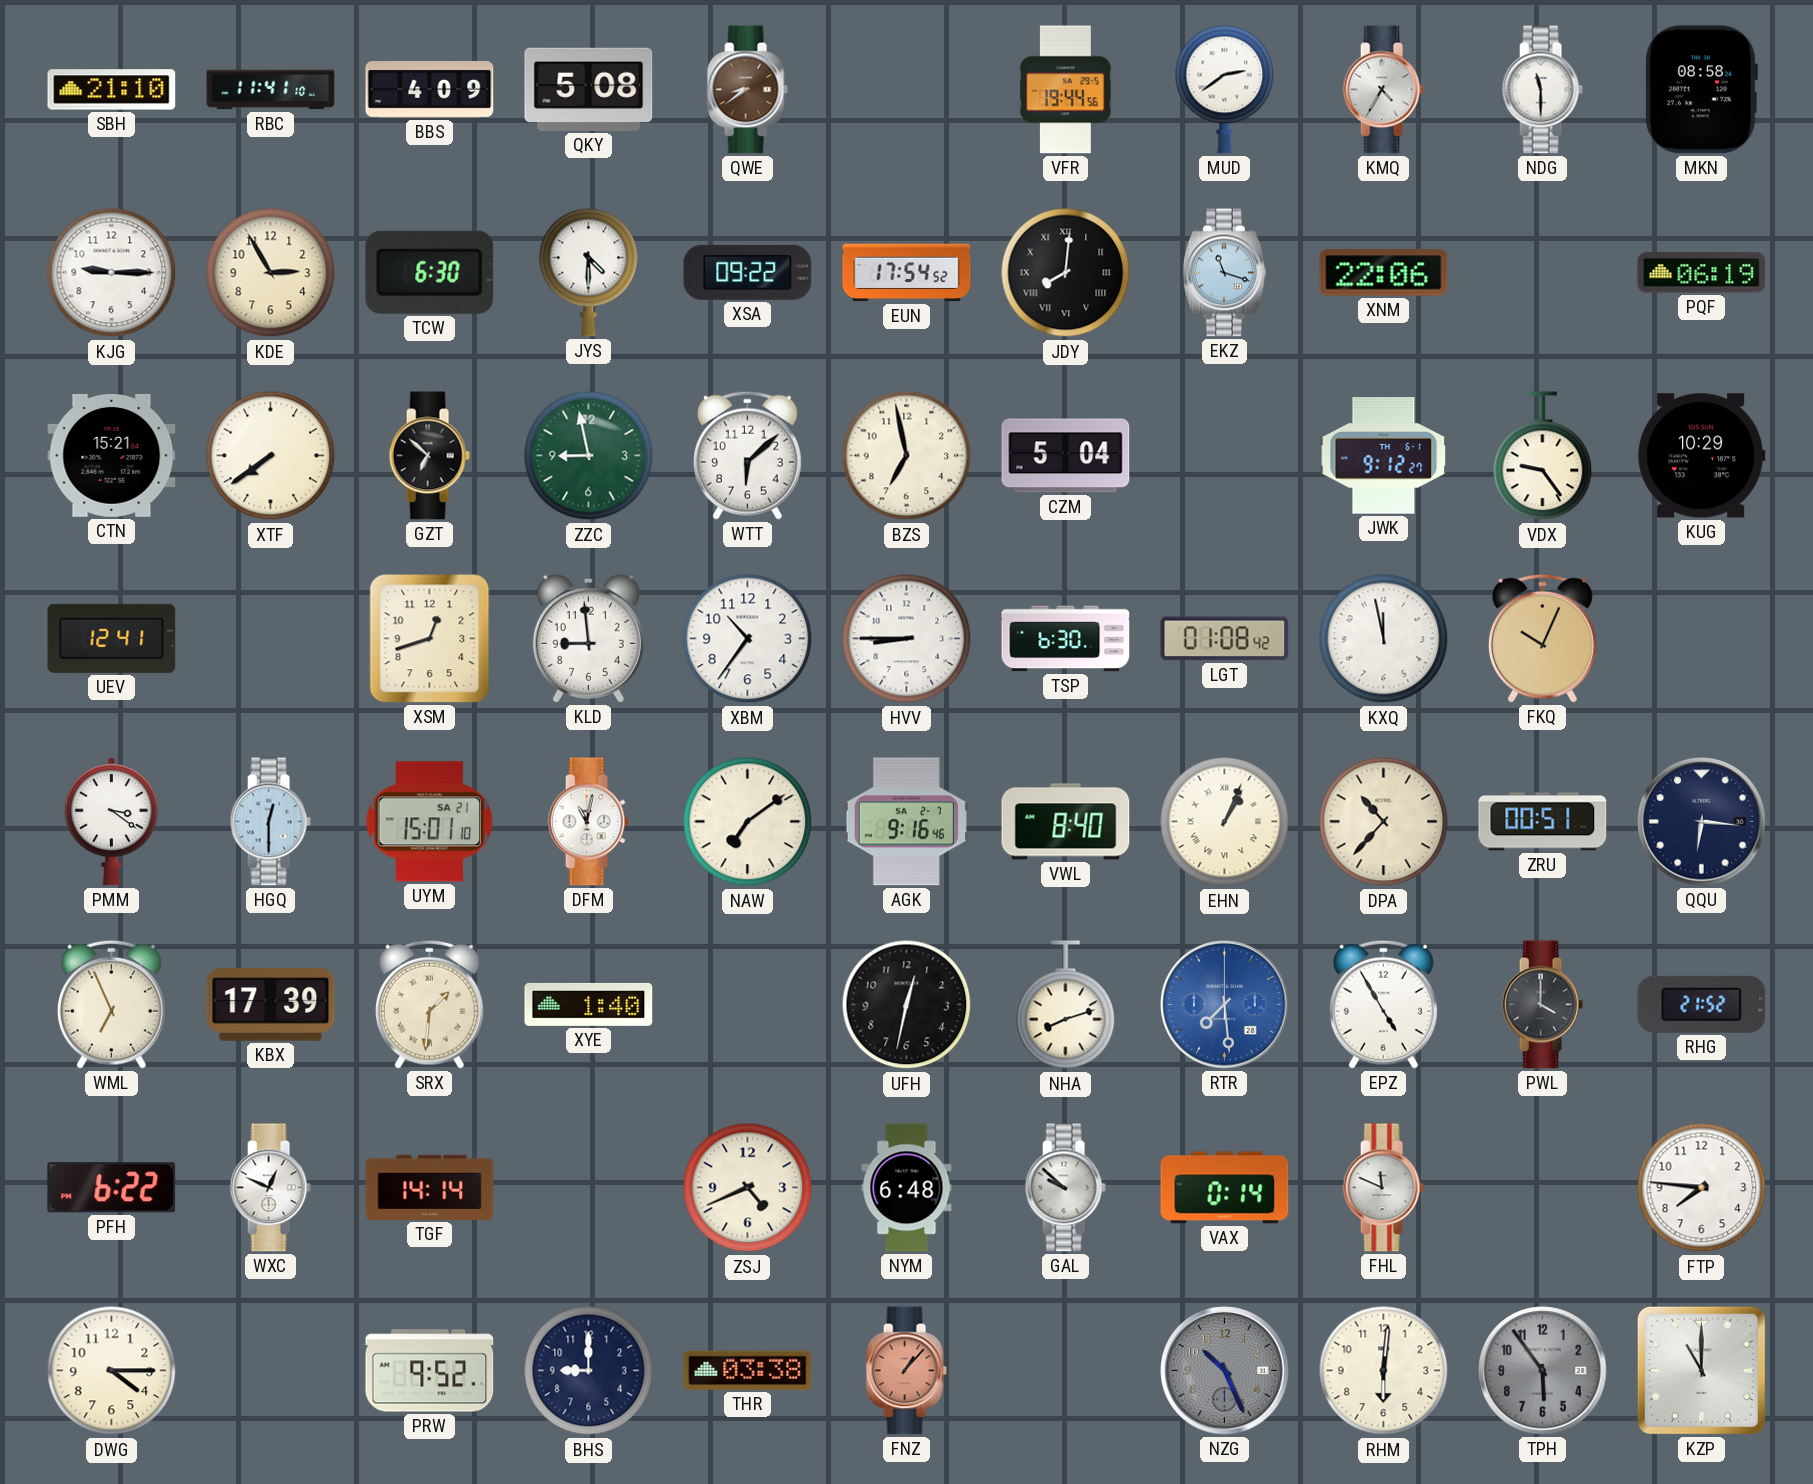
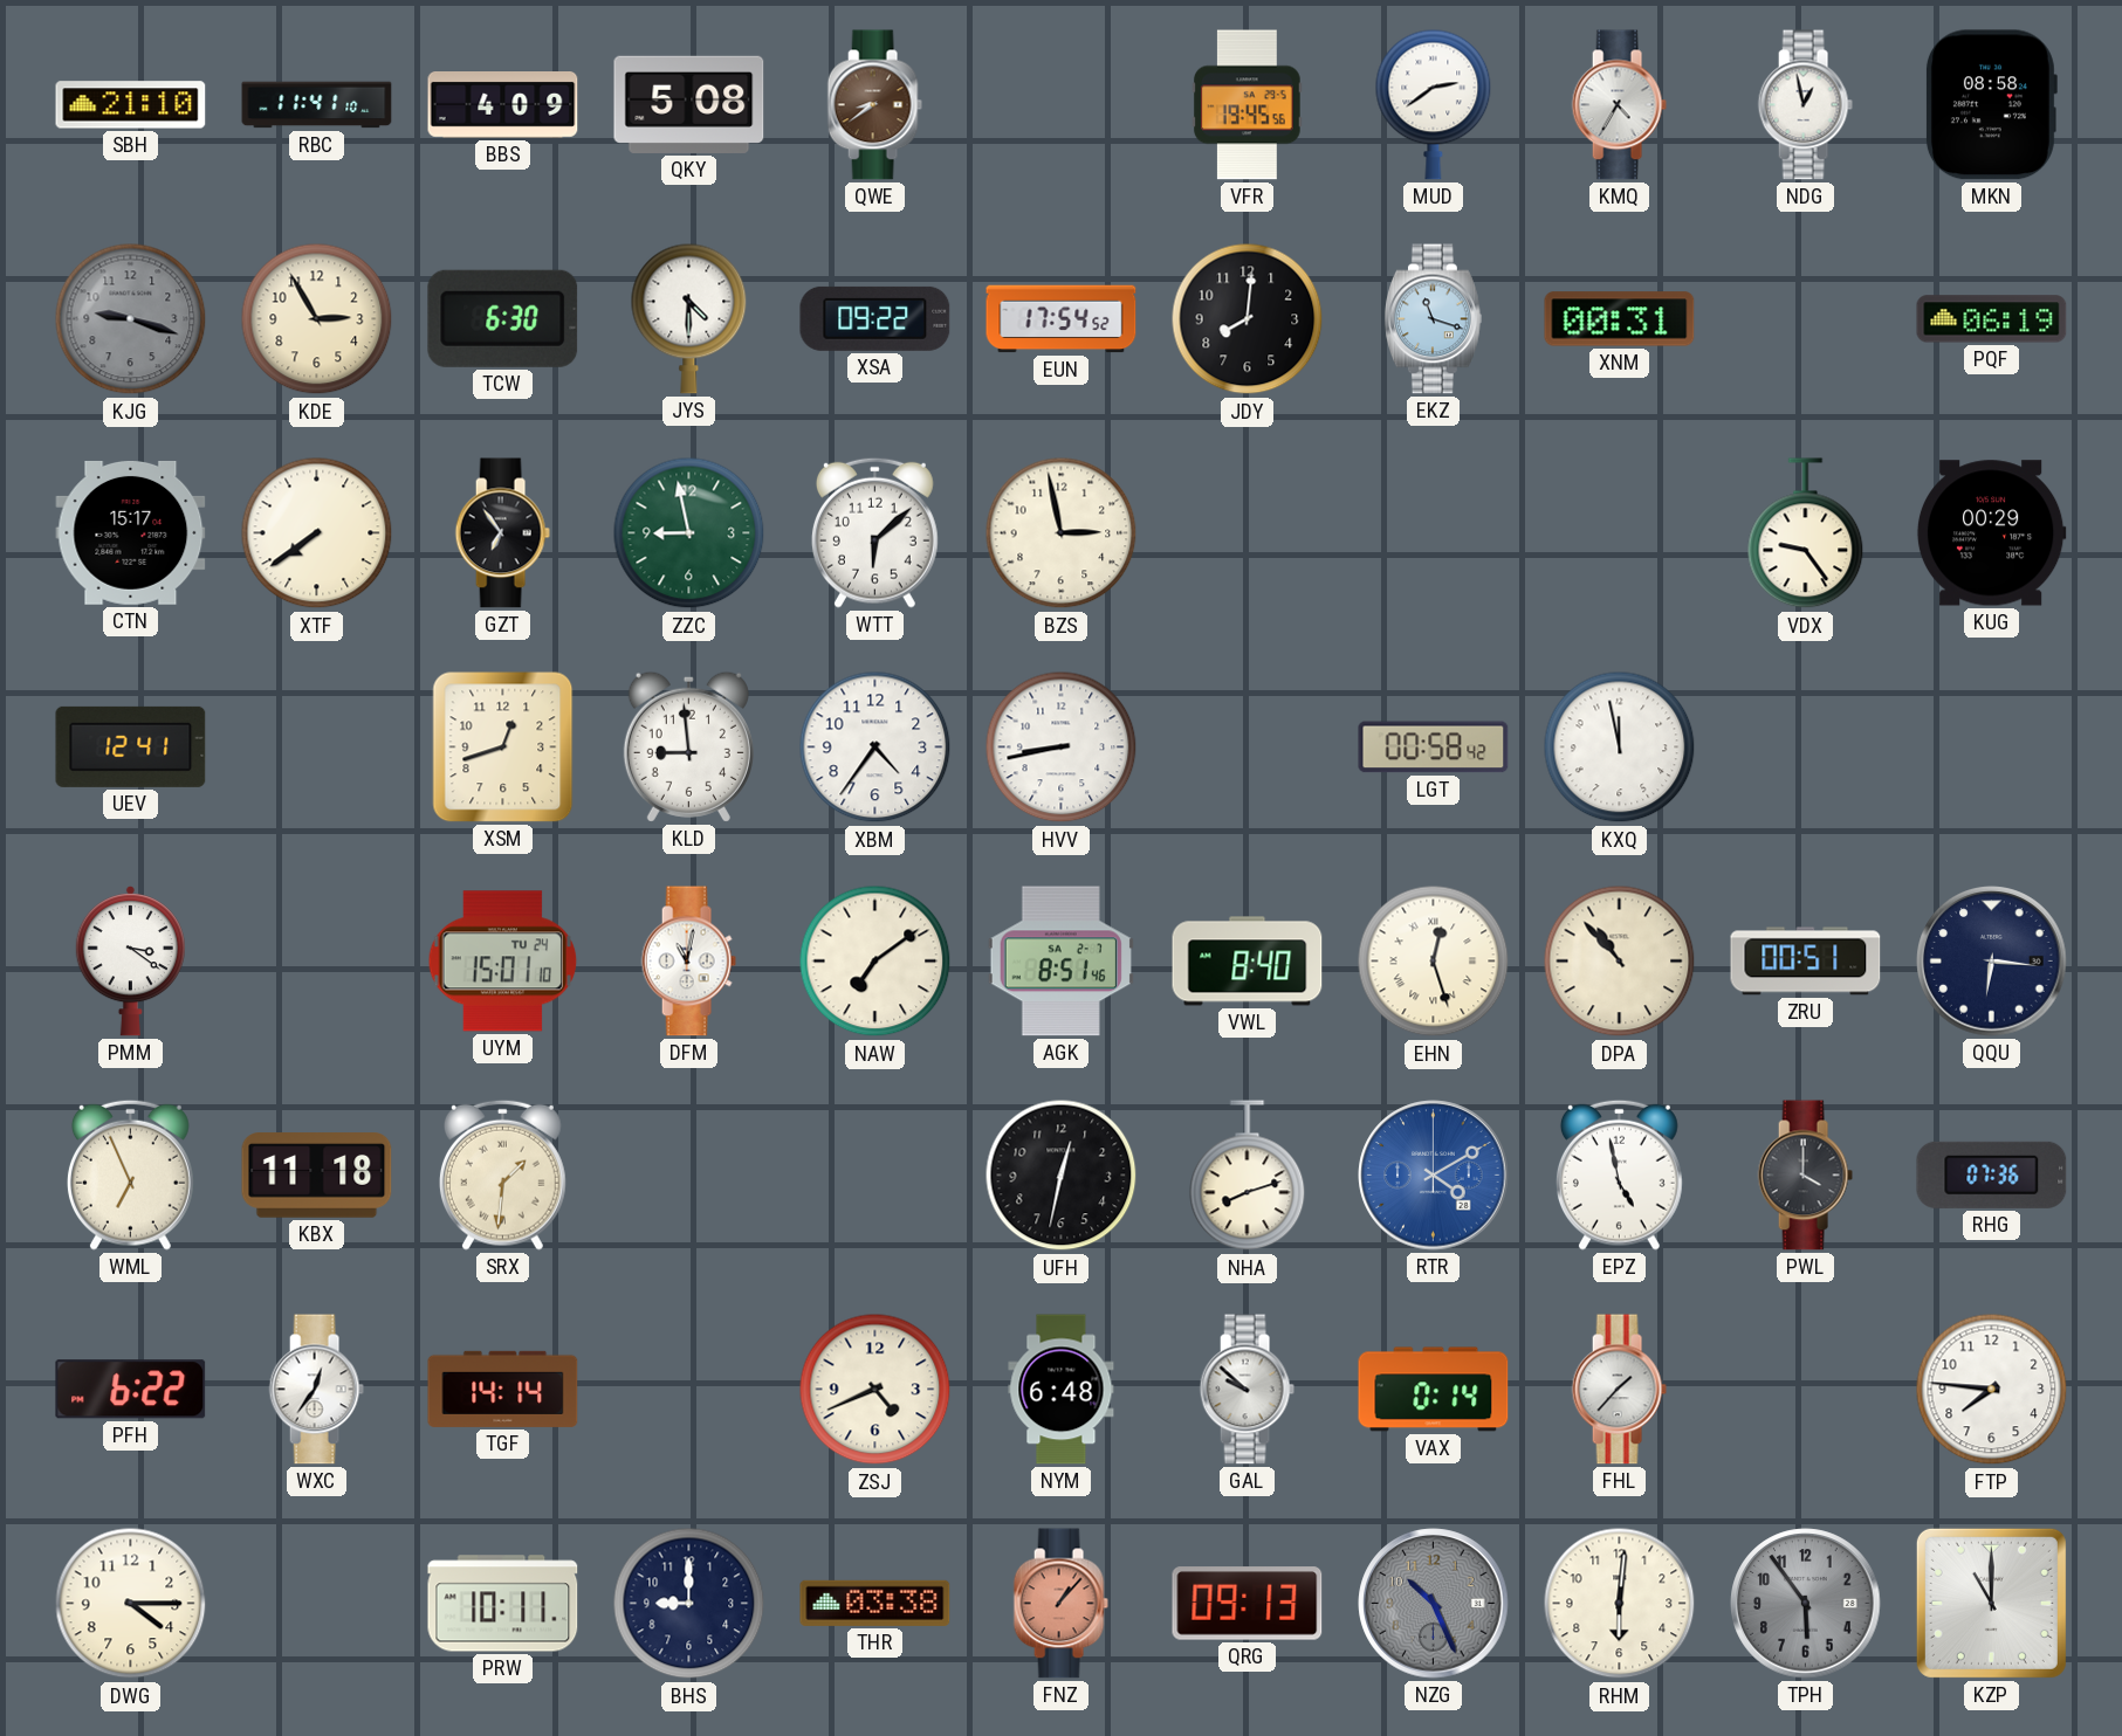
VFR: 19:44 -> 19:45
NDG: 11:30 -> 12:58
KJG: 9:15 -> 9:18
KJG dial: white -> grey
JDY numerals: Roman -> Arabic
XNM: 22:06 -> 00:31
CTN: 15:21 -> 15:17
GZT: 6:52 -> 6:54
BZS: 6:58 -> 2:58
CZM: 5:04 -> none
JWK: 9:12 -> none
KUG: 10:29 -> 00:29
XBM: 10:36 -> 4:36
HVV: 8:45 -> 8:43
TSP: 6:30 -> none
LGT: 01:08 -> 00:58
FKQ: 10:04 -> none
HGQ: 12:30 -> none
UYM date: SA 21 -> TU 24
AGK: 9:16 -> 8:51
EHN: 1:04 -> 12:27
DPA: 10:37 -> 10:53
KBX: 17:39 -> 11:18
XYE: 1:40 -> none
RTR: 7:29 -> 4:10
EPZ: 4:55 -> 4:58
RHG: 21:52 -> 07:36
WXC: 12:49 -> 12:36
FHL: 11:49 -> 1:37
PRW: 9:52 -> 10:11
QRG: none -> 09:13
